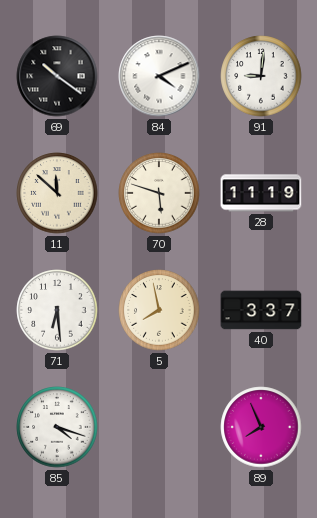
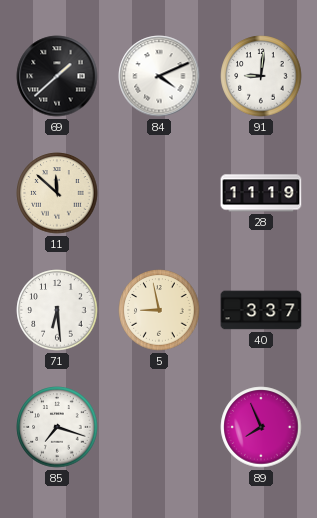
69: 10:21 -> 1:38
70: 5:48 -> none
5: 7:58 -> 8:58
85: 4:18 -> 7:18
